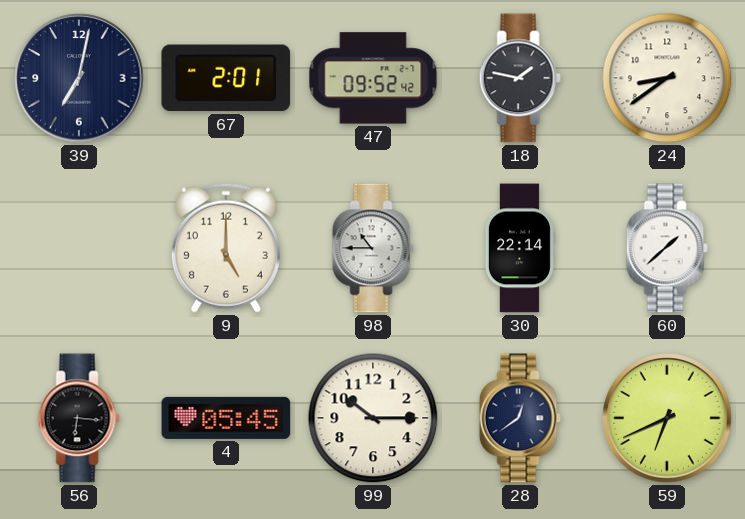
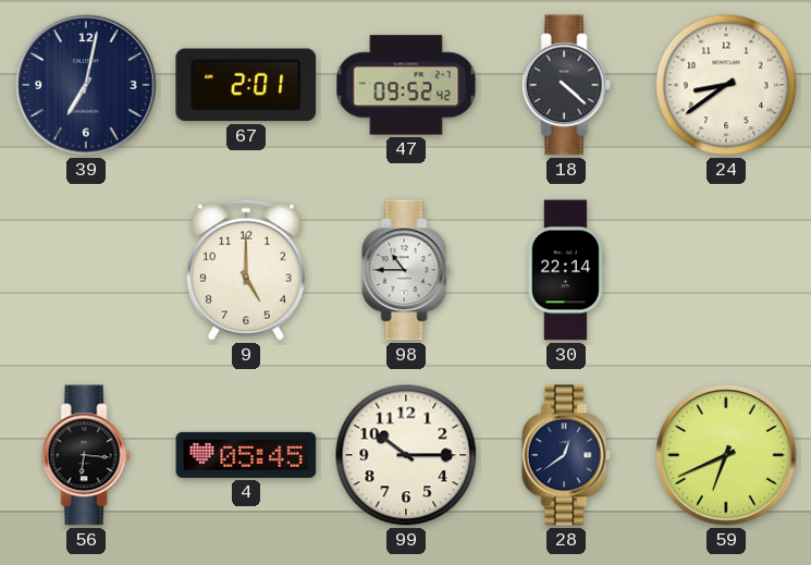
18: 1:47 -> 4:22
60: 1:38 -> none
